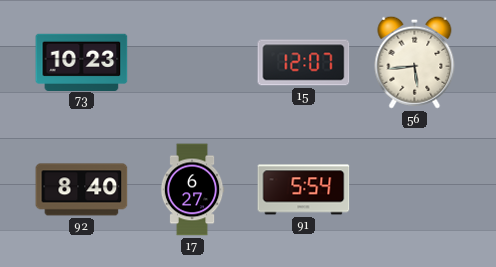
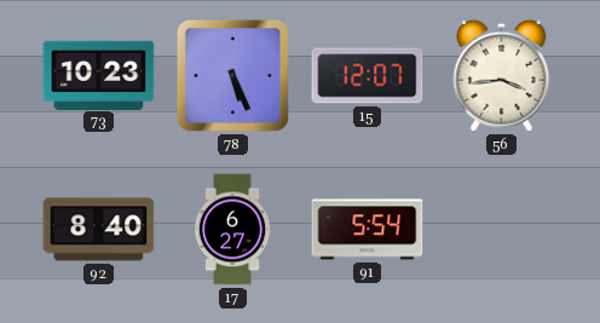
78: none -> 5:26
56: 5:44 -> 3:44
